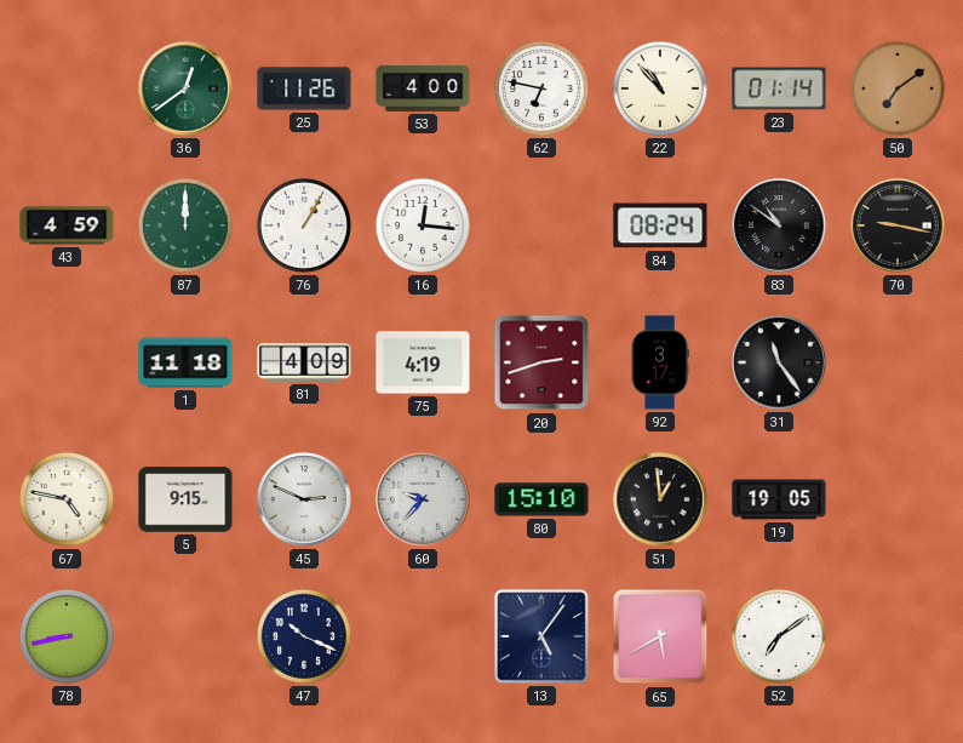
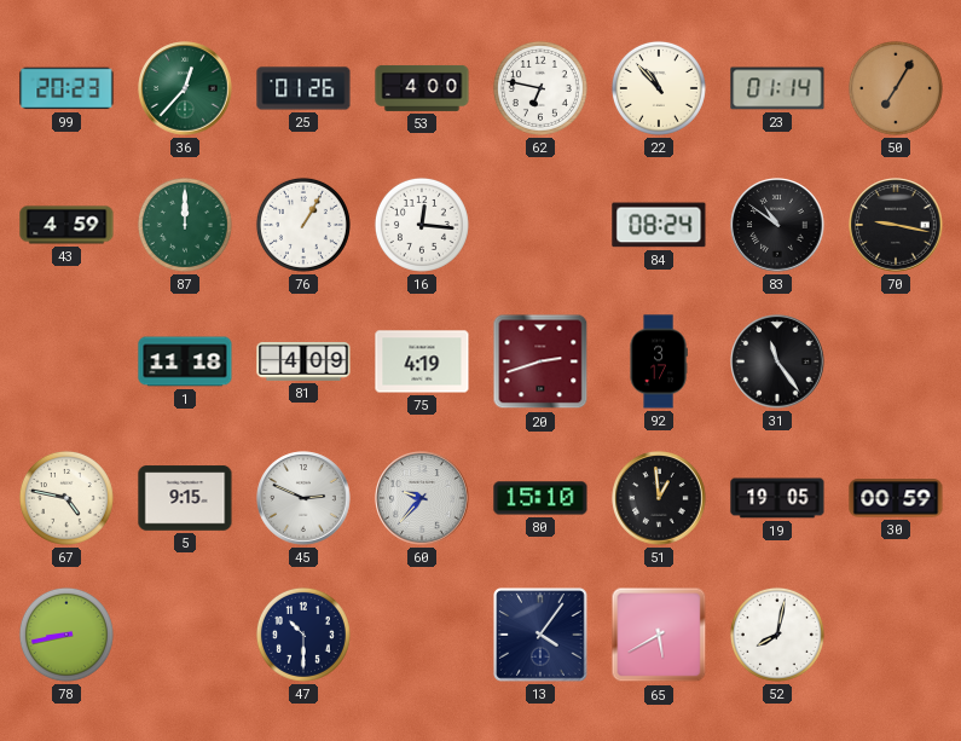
99: none -> 20:23
36: 12:39 -> 12:37
25: 11:26 -> 01:26
50: 7:09 -> 7:05
30: none -> 00:59
47: 10:19 -> 10:30
13: 5:06 -> 4:06
52: 7:09 -> 8:02
